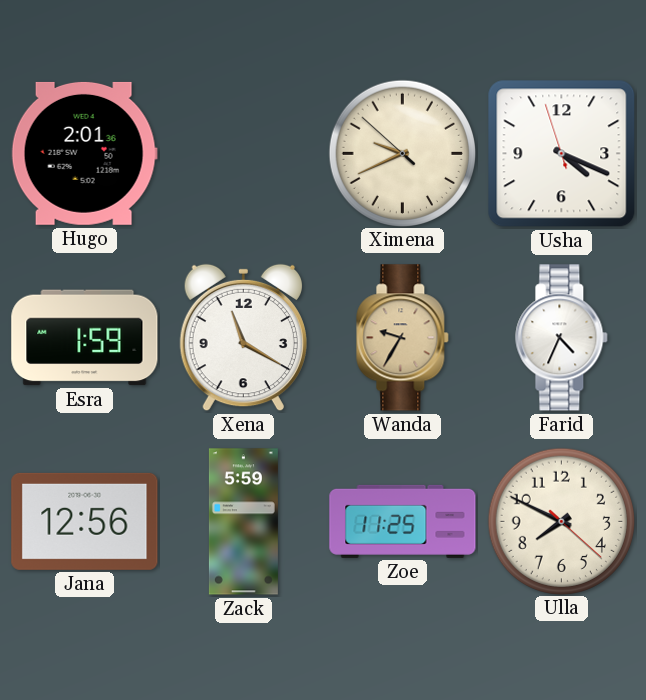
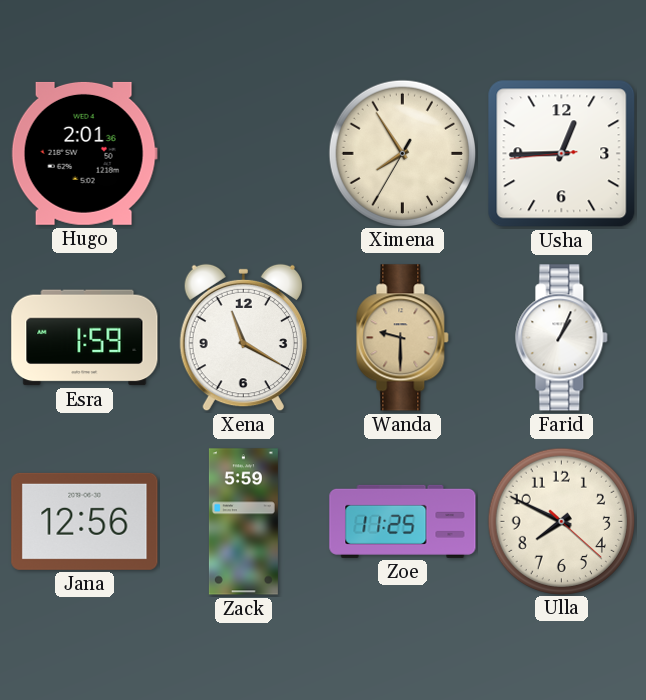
Ximena: 9:40 -> 7:54
Usha: 4:18 -> 12:44
Wanda: 9:35 -> 9:30
Farid: 4:34 -> 1:04
